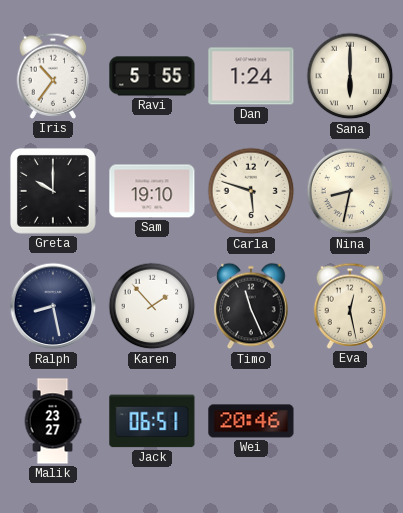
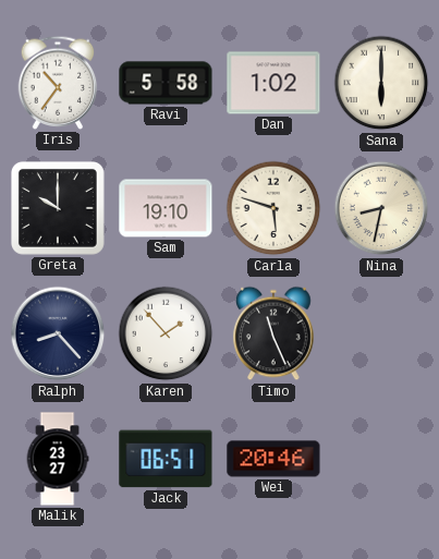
Ravi: 5:55 -> 5:58
Dan: 1:24 -> 1:02
Ralph: 8:28 -> 8:23
Eva: 12:28 -> none
